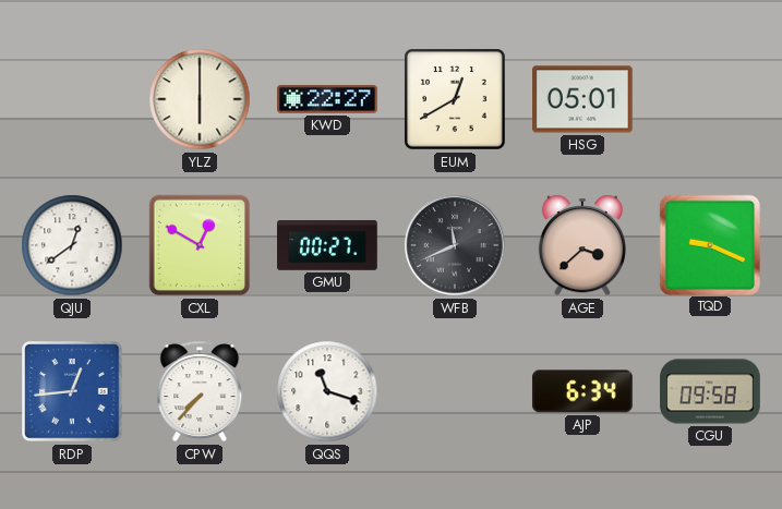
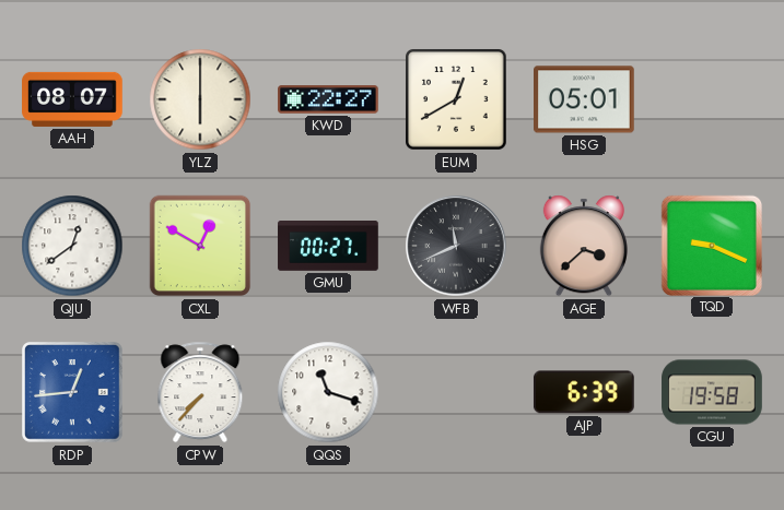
AAH: none -> 08:07
AJP: 6:34 -> 6:39
CGU: 09:58 -> 19:58
